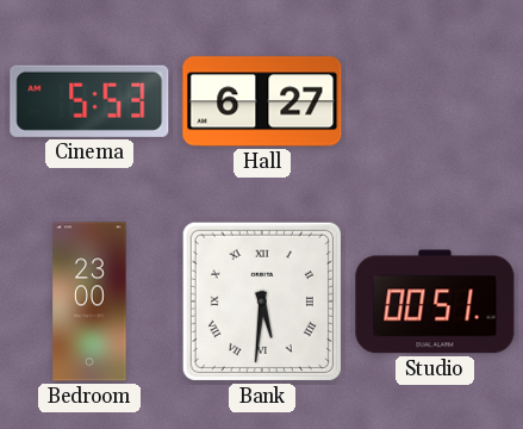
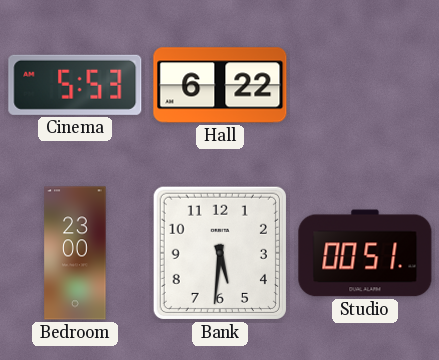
Hall: 6:27 -> 6:22
Bank numerals: Roman -> Arabic
